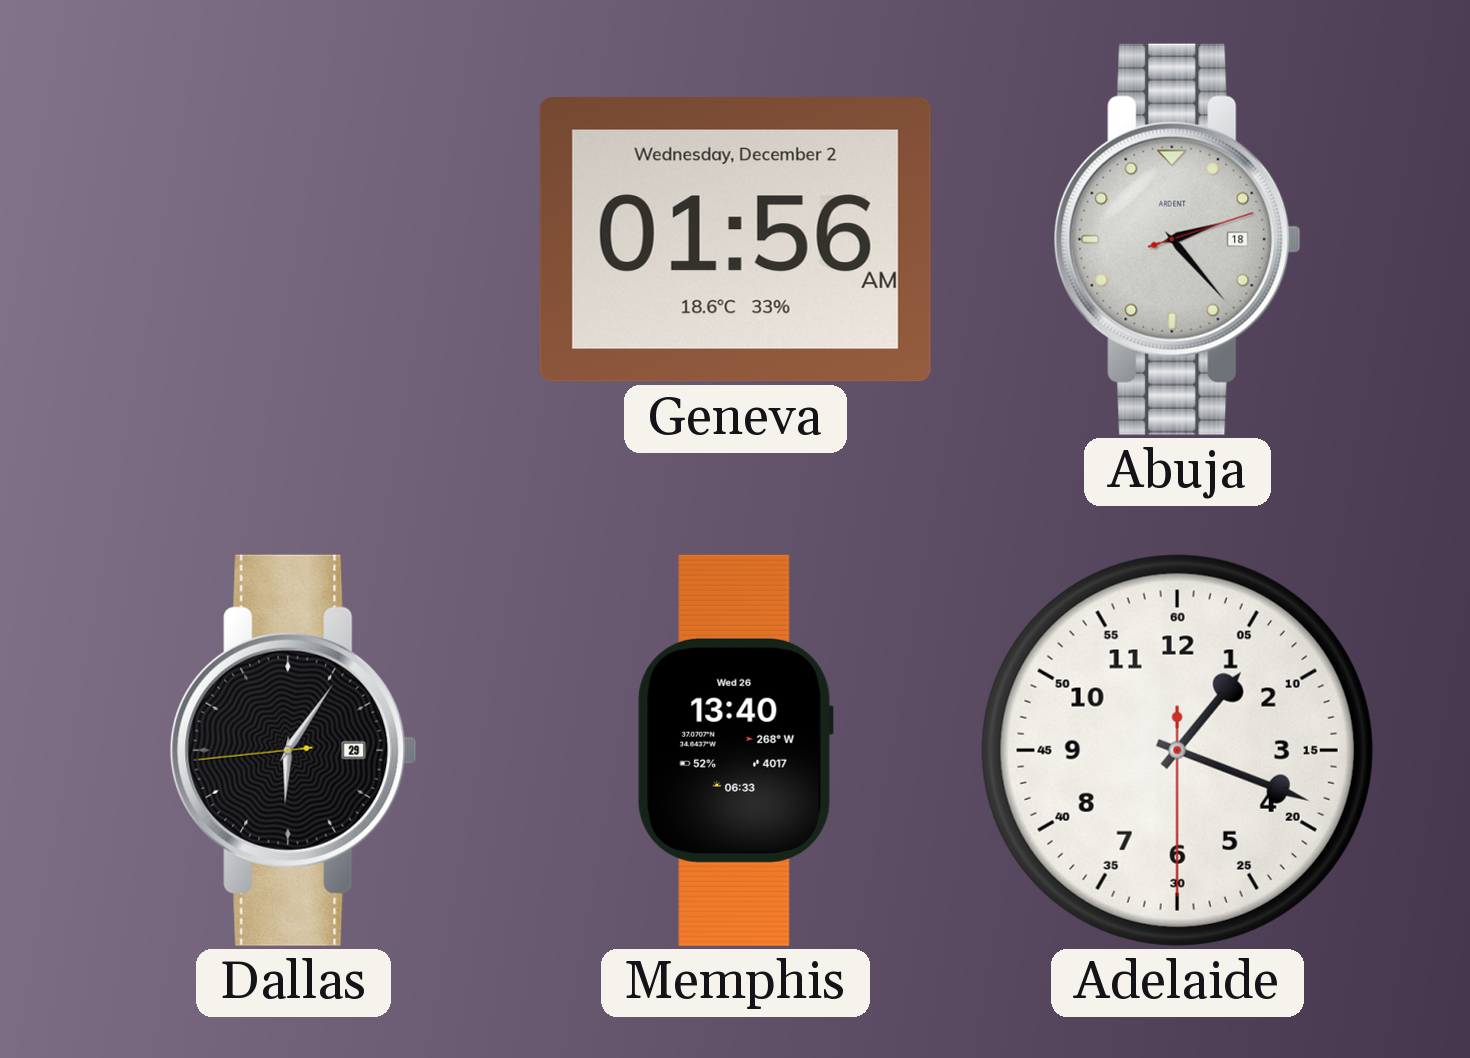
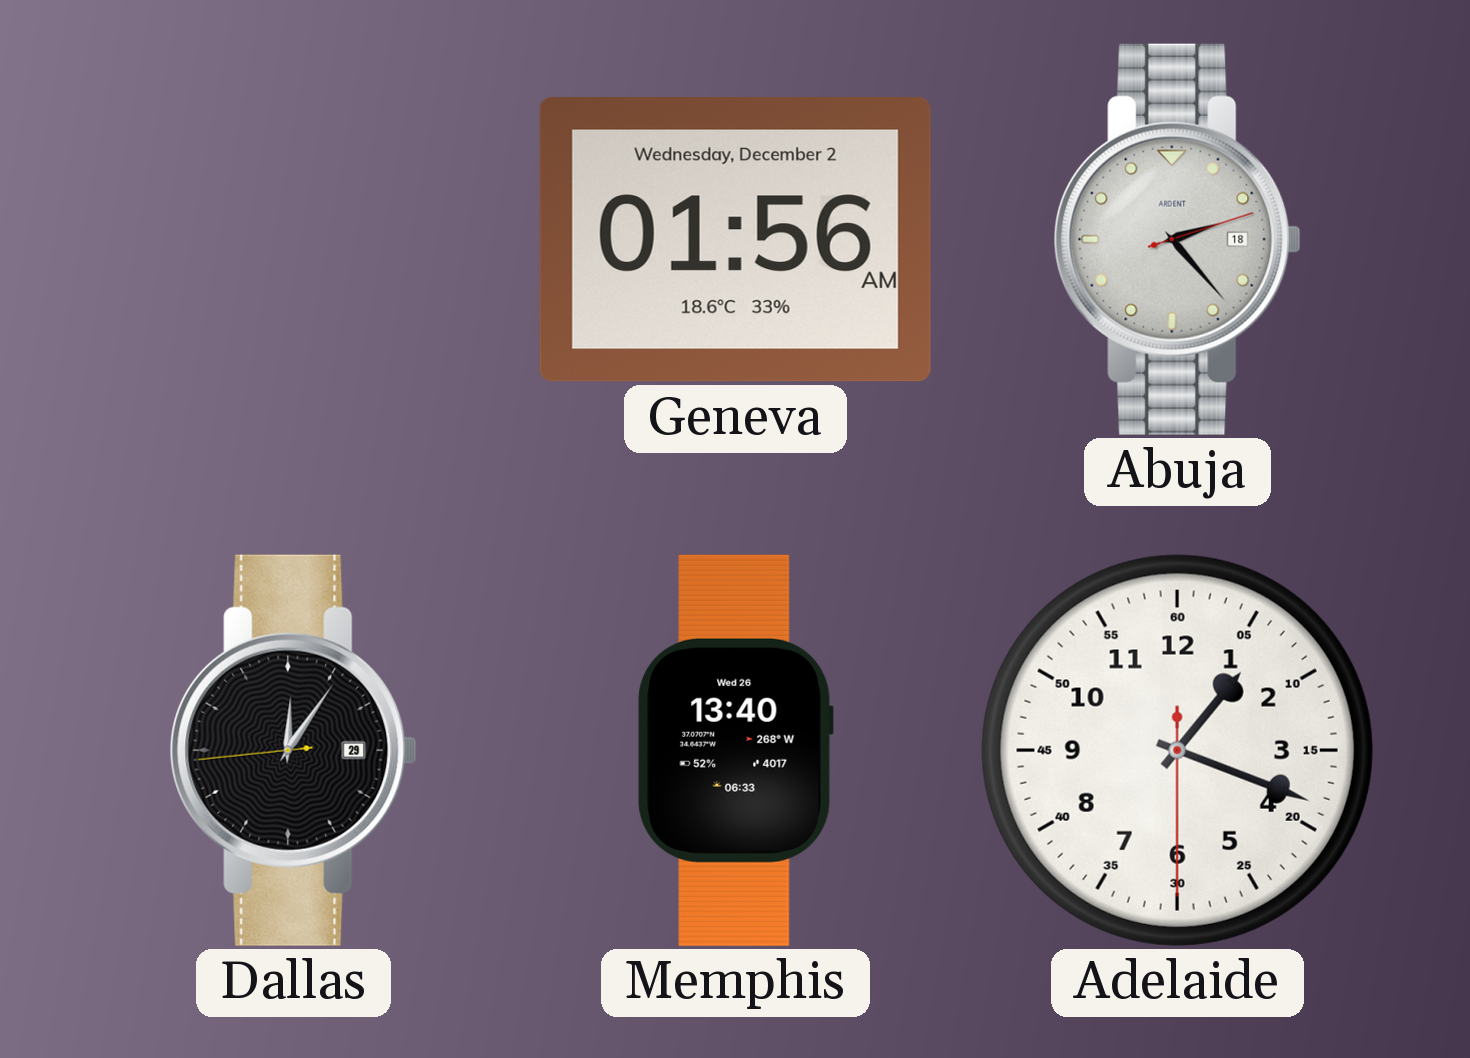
Dallas: 6:05 -> 12:05
